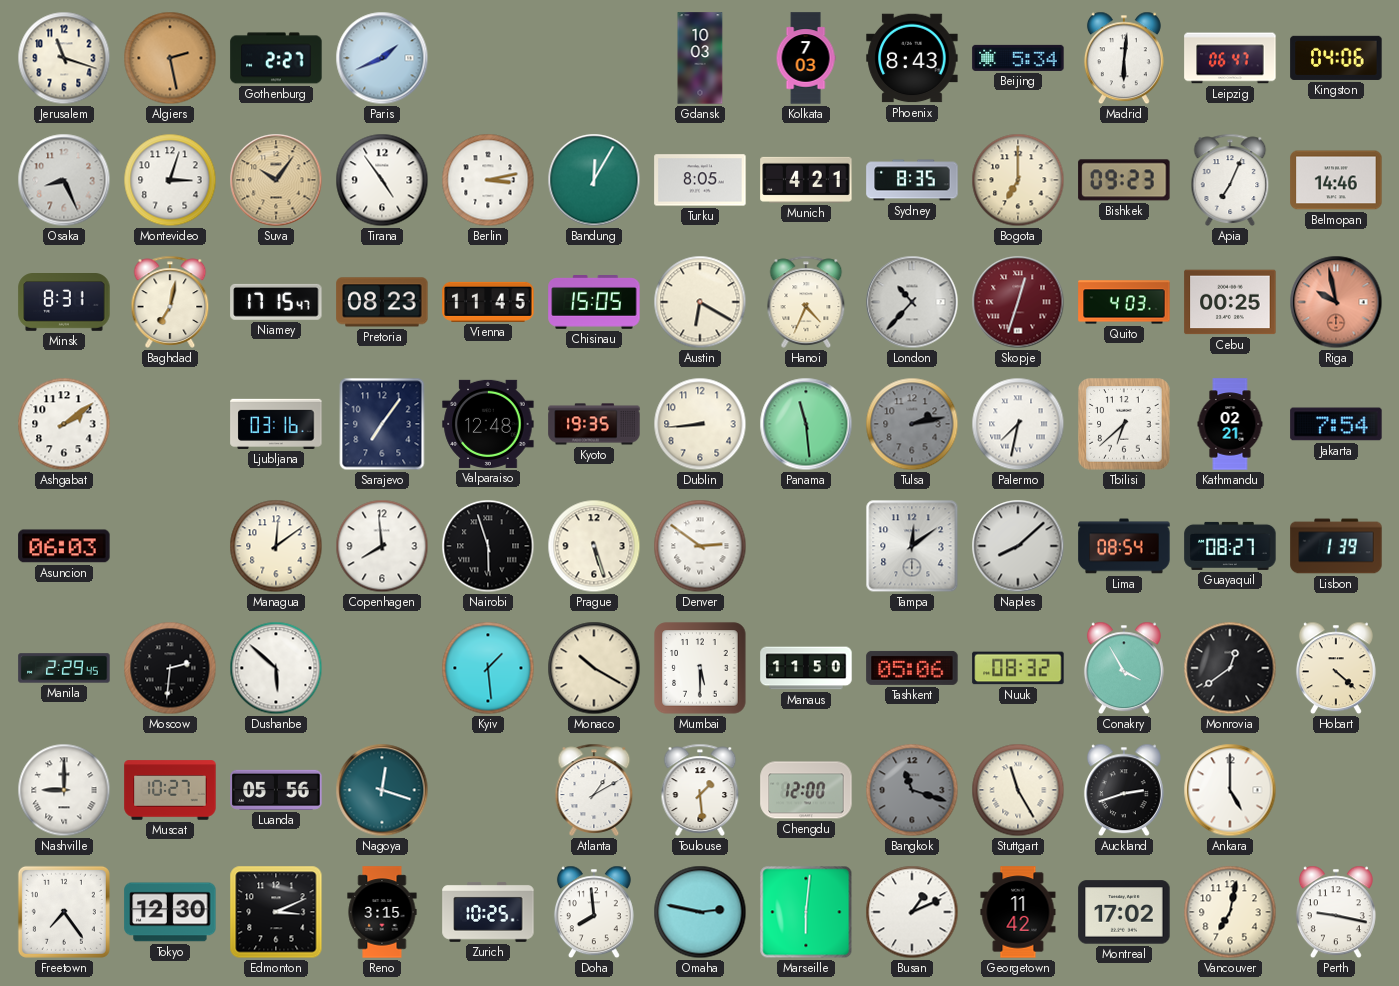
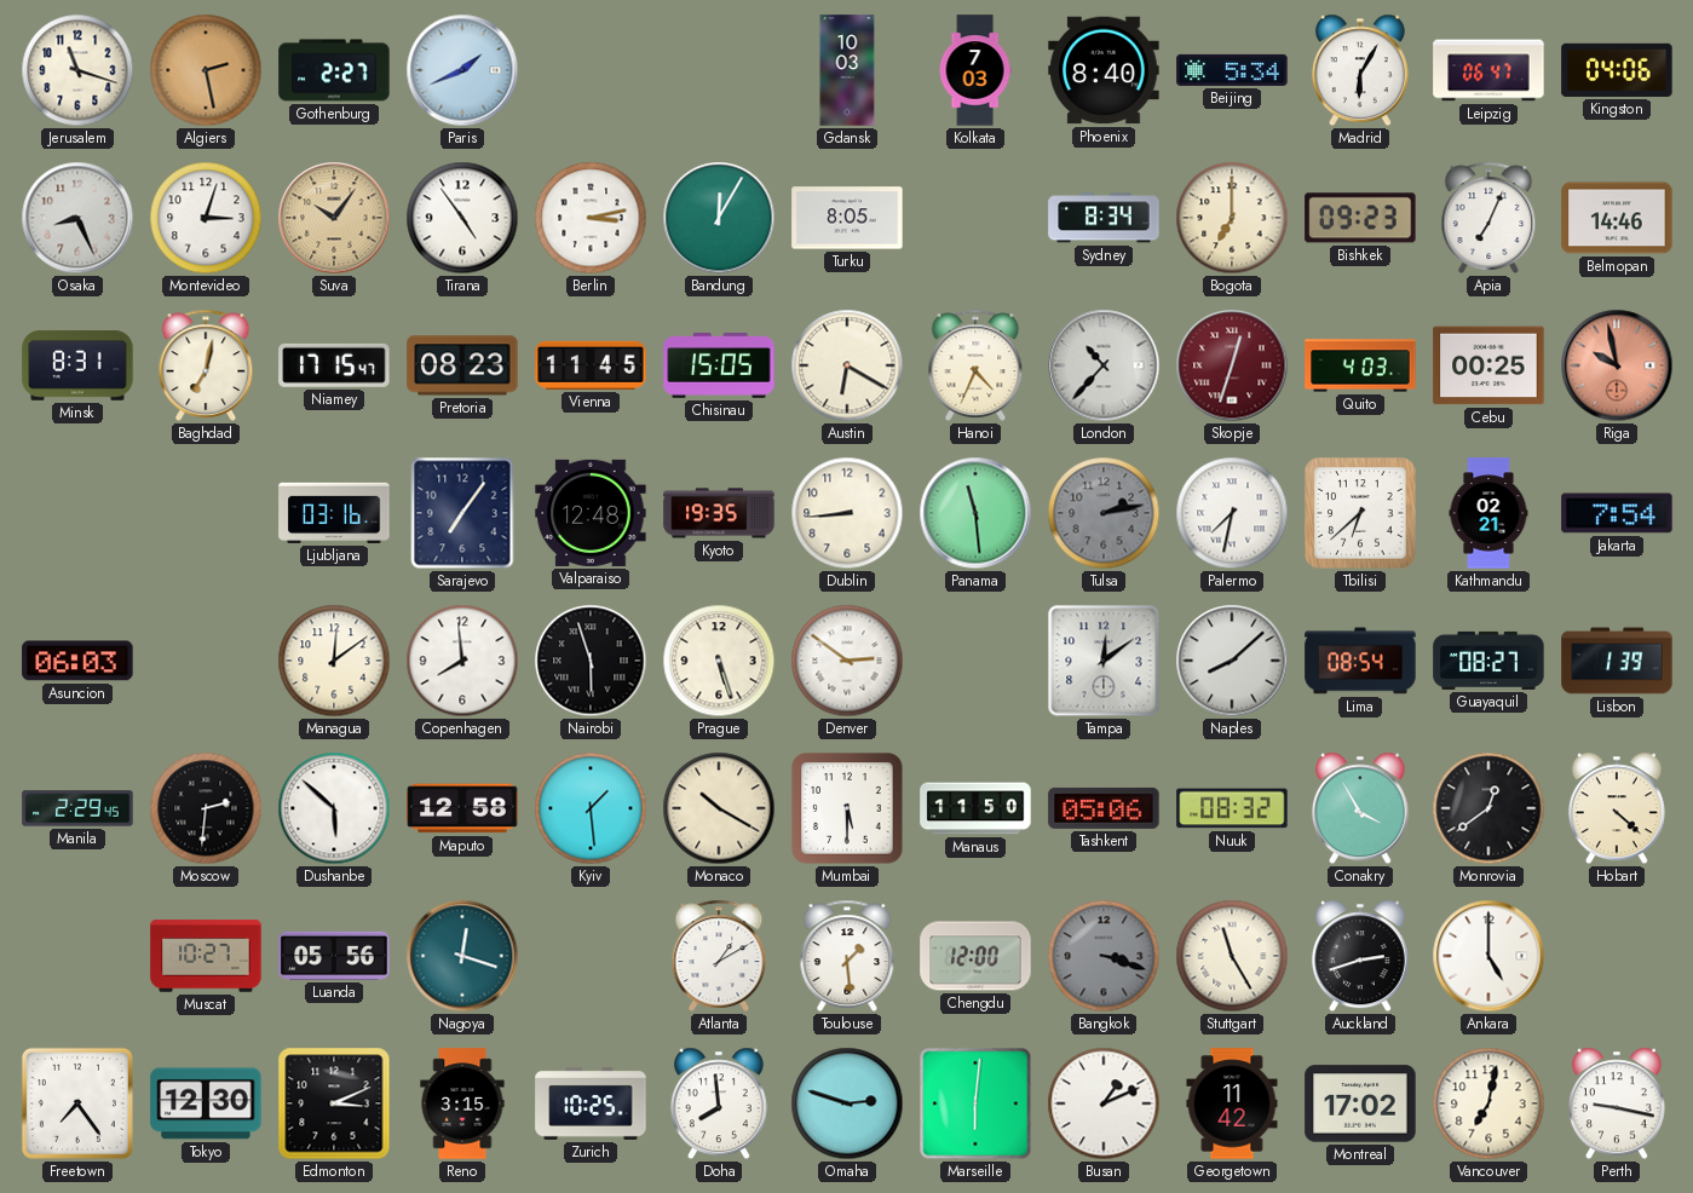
Phoenix: 8:43 -> 8:40
Madrid: 6:01 -> 6:05
Munich: 4:21 -> none
Sydney: 8:35 -> 8:34
Ashgabat: 2:09 -> none
Maputo: none -> 12:58
Nashville: 9:00 -> none
Bangkok: 11:18 -> 3:18
Omaha: 2:47 -> 2:48
